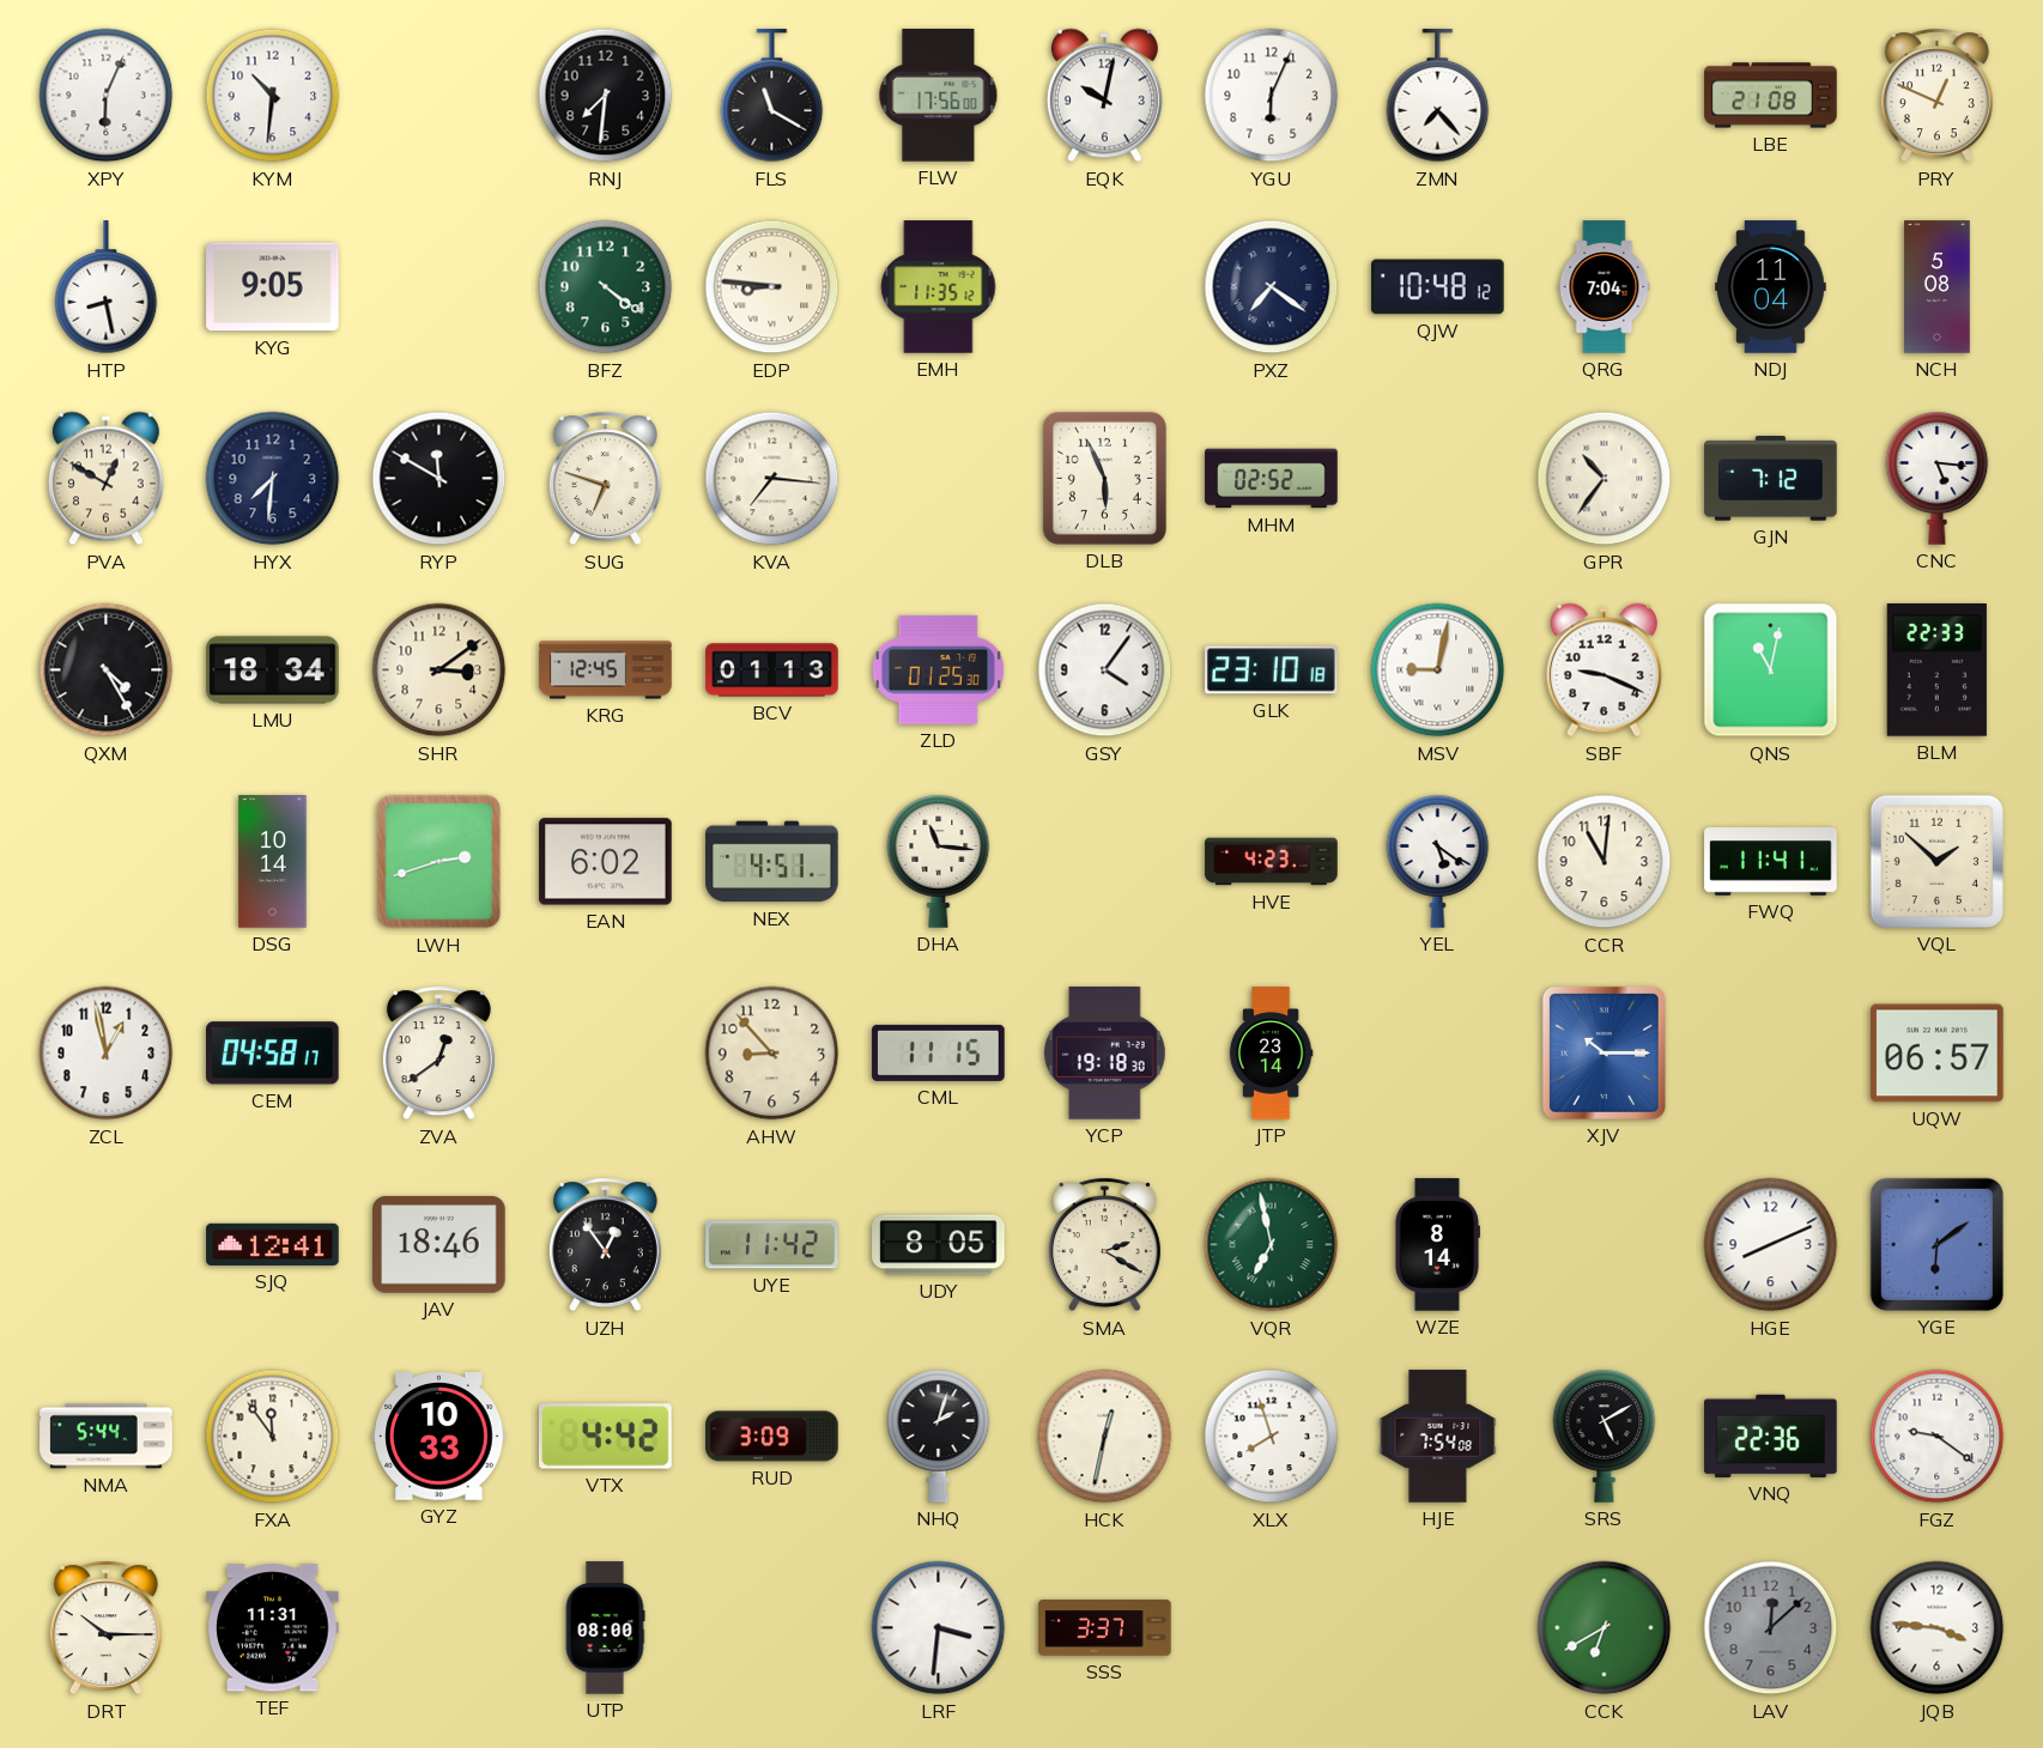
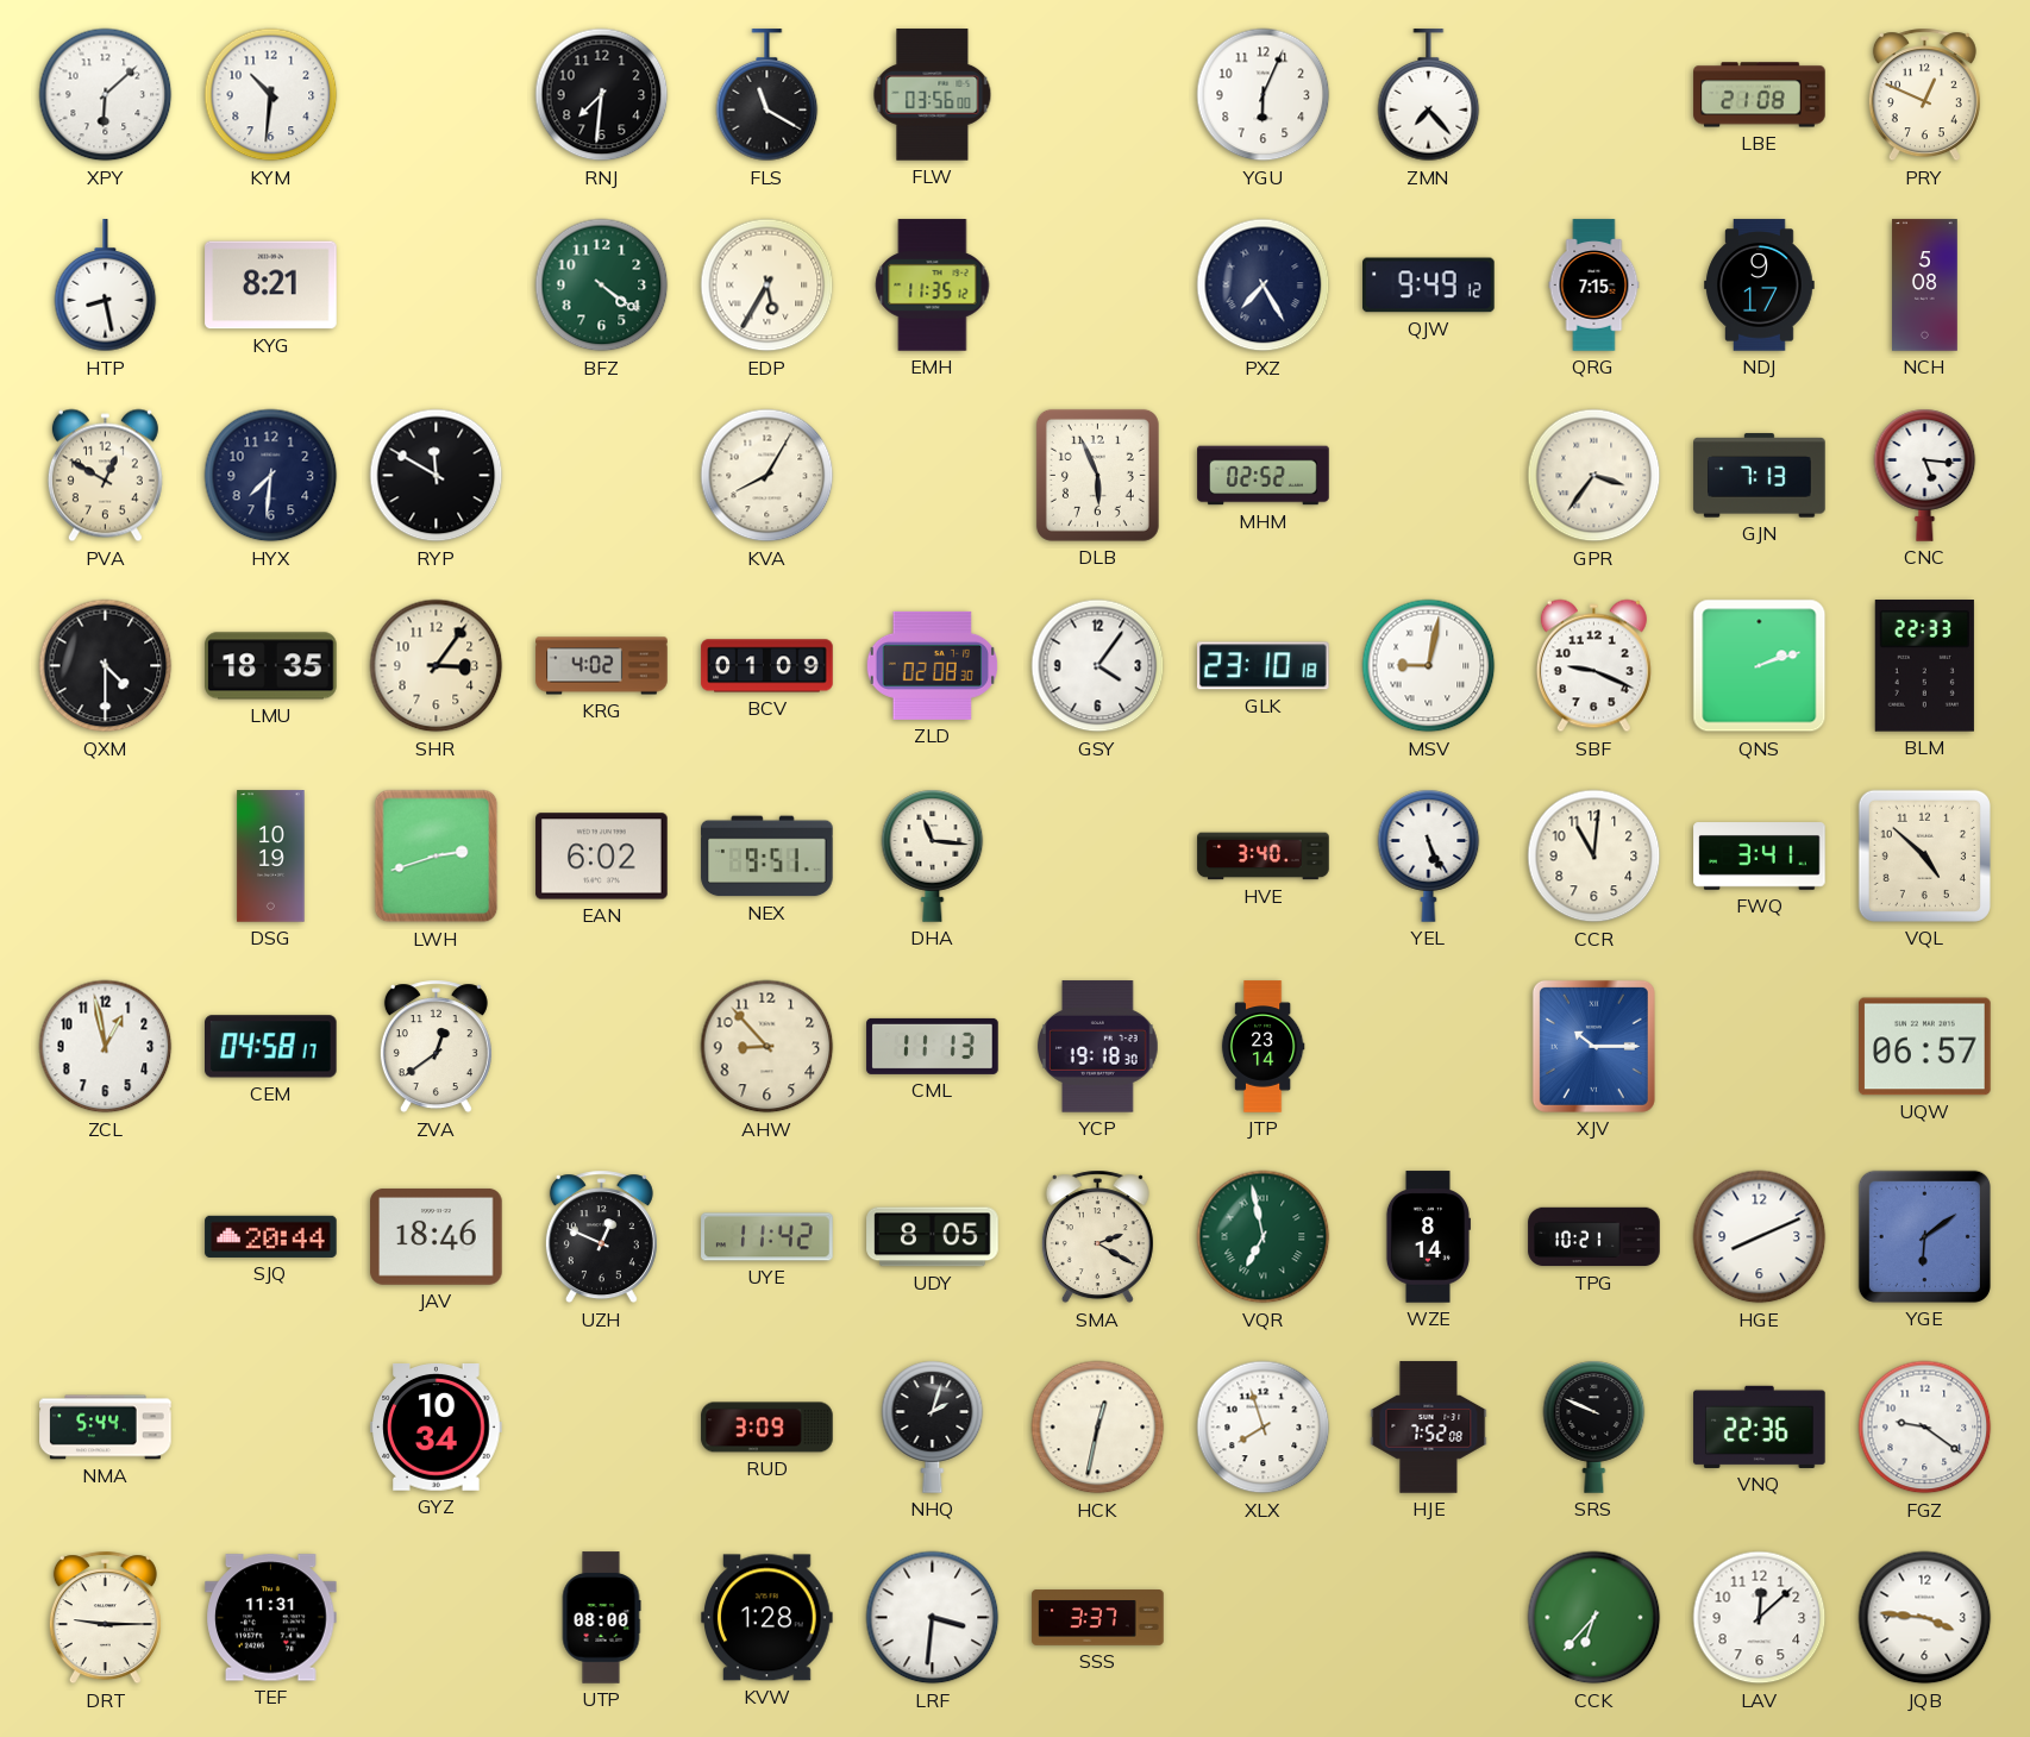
XPY: 6:04 -> 6:08
FLW: 17:56 -> 03:56
EQK: 10:02 -> none
KYG: 9:05 -> 8:21
EDP: 8:46 -> 5:35
PXZ: 7:21 -> 7:25
QJW: 10:48 -> 9:49
QRG: 7:04 -> 7:15
NDJ: 11:04 -> 9:17
SUG: 6:48 -> none
KVA: 7:16 -> 8:05
GPR: 10:36 -> 3:36
GJN: 7:12 -> 7:13
QXM: 4:25 -> 4:30
LMU: 18:34 -> 18:35
SHR: 3:09 -> 3:06
KRG: 12:45 -> 4:02
BCV: 01:13 -> 01:09
ZLD: 01:25 -> 02:08
QNS: 11:02 -> 2:12
DSG: 10:14 -> 10:19
NEX: 4:51 -> 9:51
HVE: 4:23 -> 3:40
YEL: 5:21 -> 5:26
FWQ: 11:41 -> 3:41
VQL: 1:52 -> 4:52
CML: 11:15 -> 11:13
SJQ: 12:41 -> 20:44
UZH: 12:54 -> 12:49
TPG: none -> 10:21
FXA: 11:54 -> none
GYZ: 10:33 -> 10:34
VTX: 4:42 -> none
HJE: 7:54 -> 7:52
SRS: 5:10 -> 9:49
DRT: 10:15 -> 9:15
KVW: none -> 1:28
CCK: 6:40 -> 6:37
LAV dial: grey -> white
